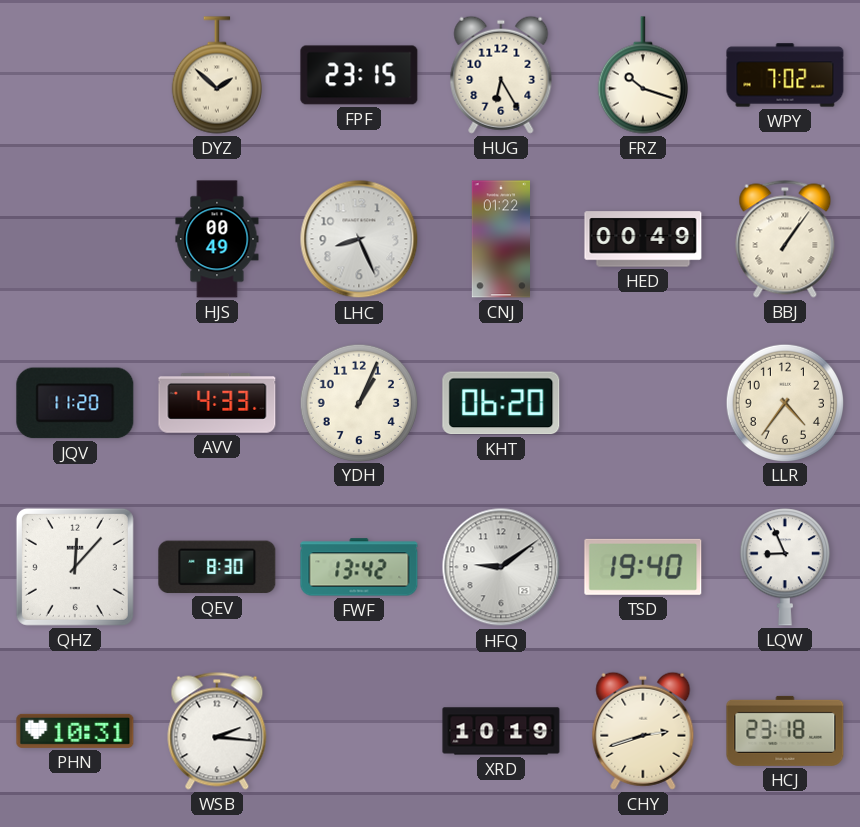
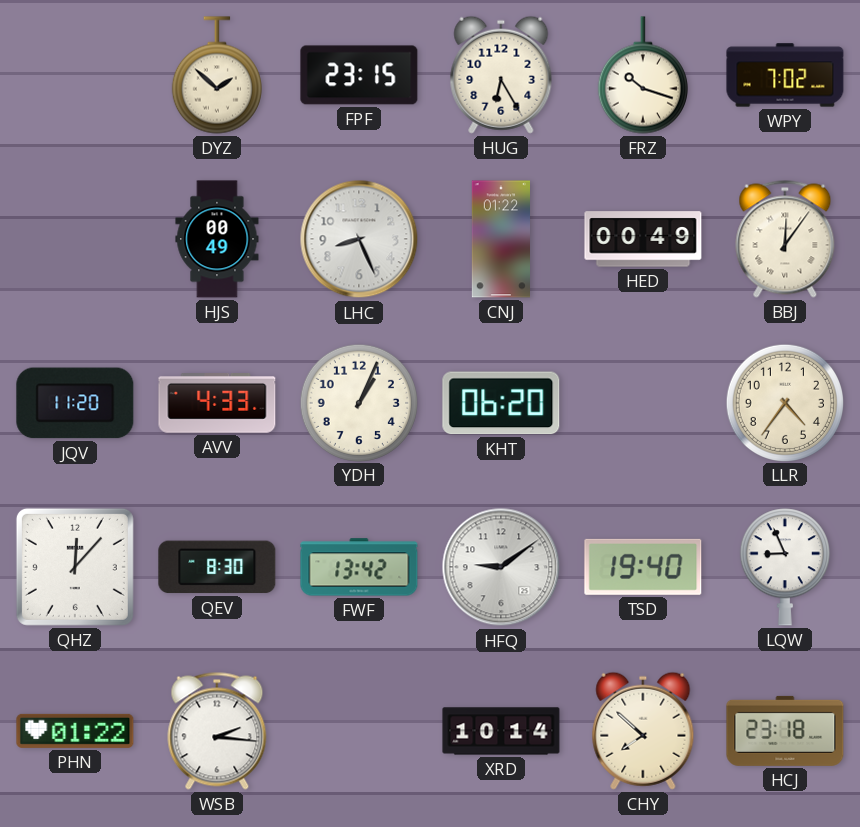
BBJ: 1:06 -> 12:06
PHN: 10:31 -> 01:22
XRD: 10:19 -> 10:14
CHY: 2:42 -> 7:52
